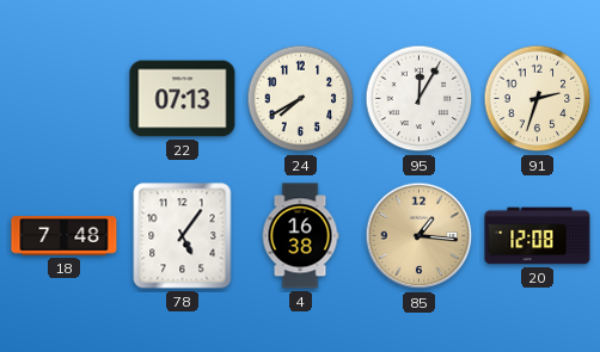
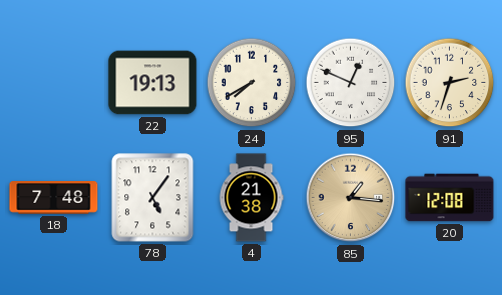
22: 07:13 -> 19:13
95: 12:05 -> 12:49
4: 16:38 -> 21:38
